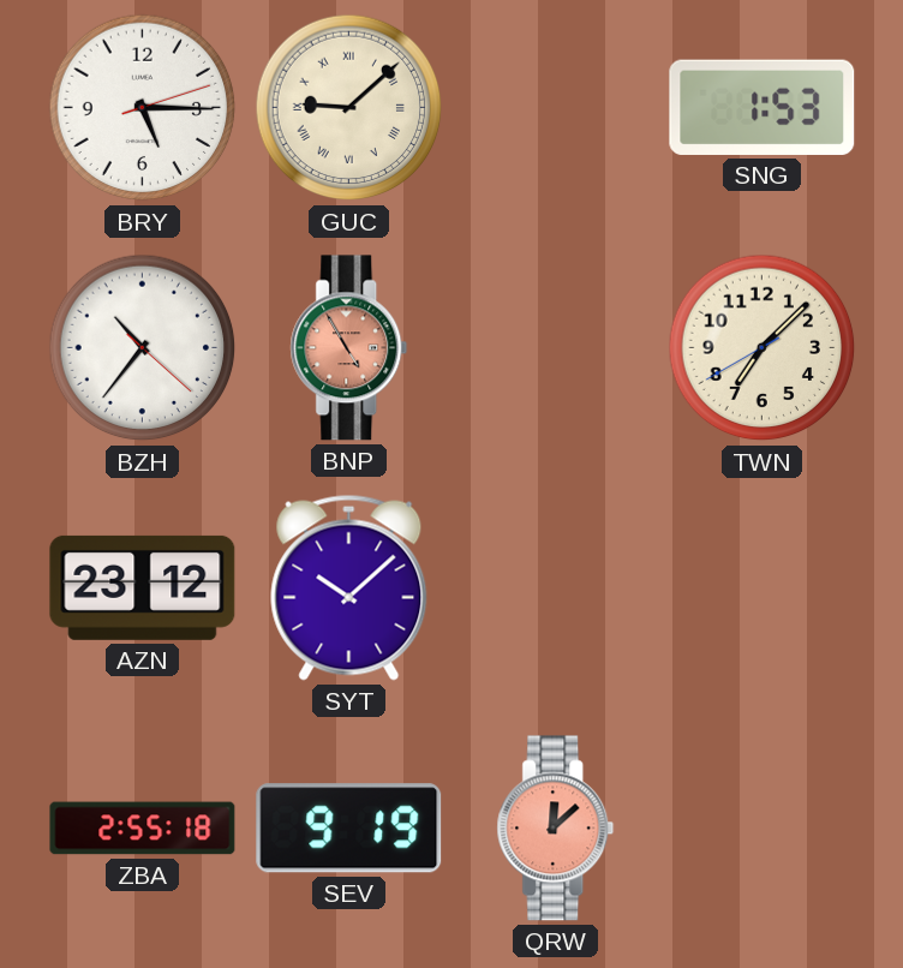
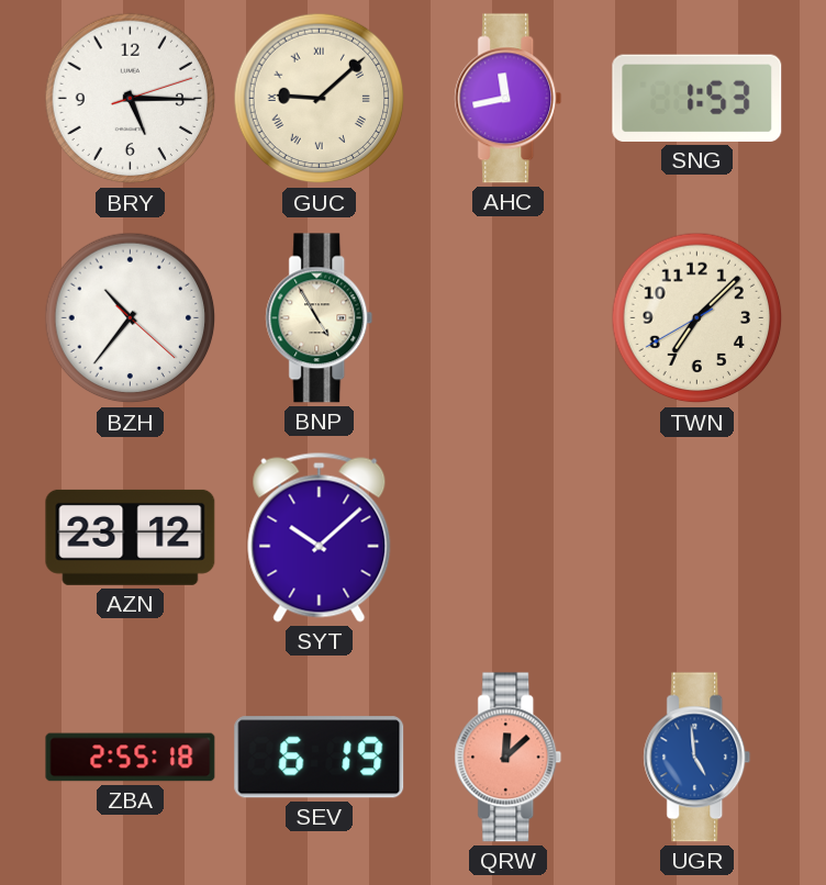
AHC: none -> 11:43
BNP dial: salmon -> cream
SEV: 9:19 -> 6:19
UGR: none -> 4:59
